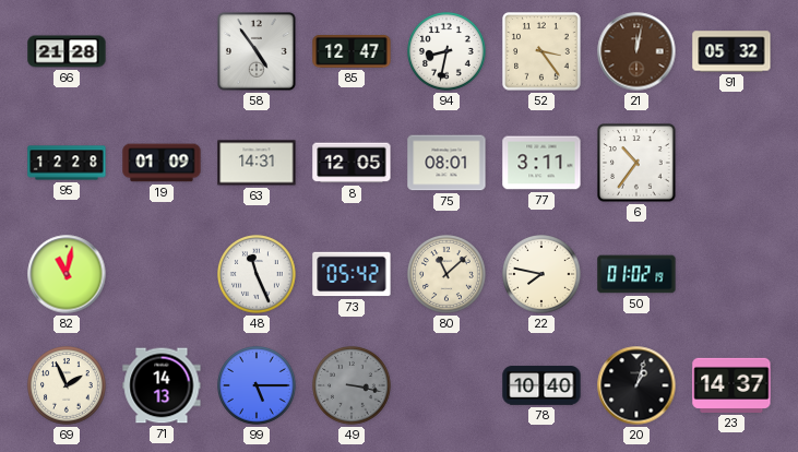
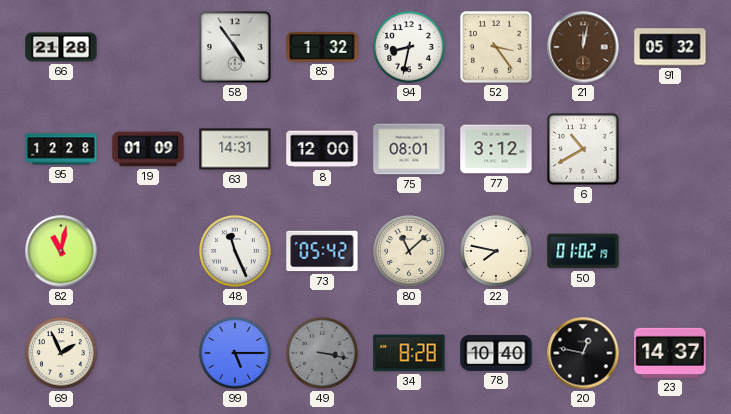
85: 12:47 -> 1:32
8: 12:05 -> 12:00
77: 3:11 -> 3:12
6: 10:36 -> 10:40
71: 14:13 -> none
34: none -> 8:28
20: 1:03 -> 12:47
